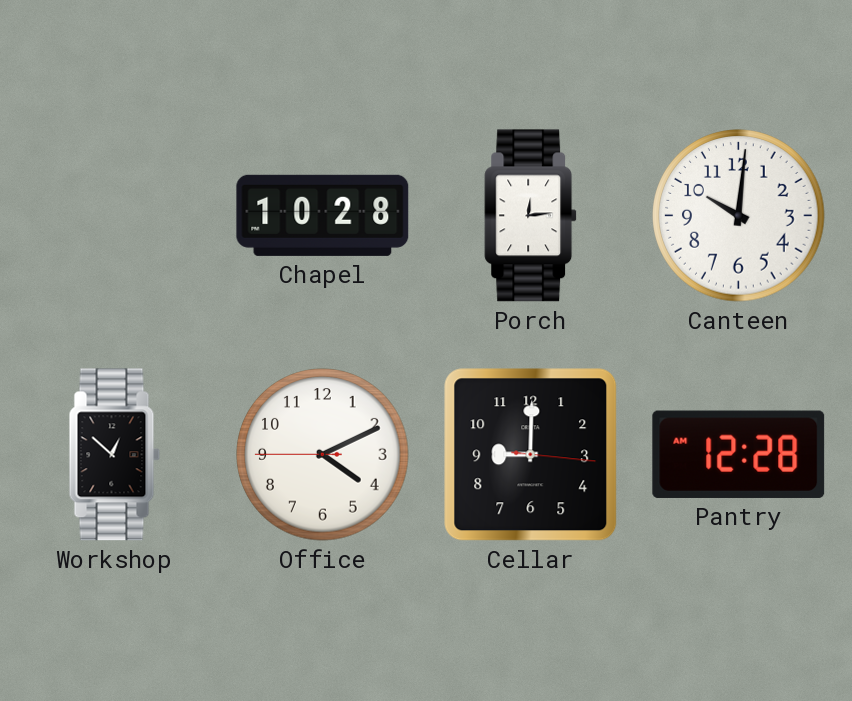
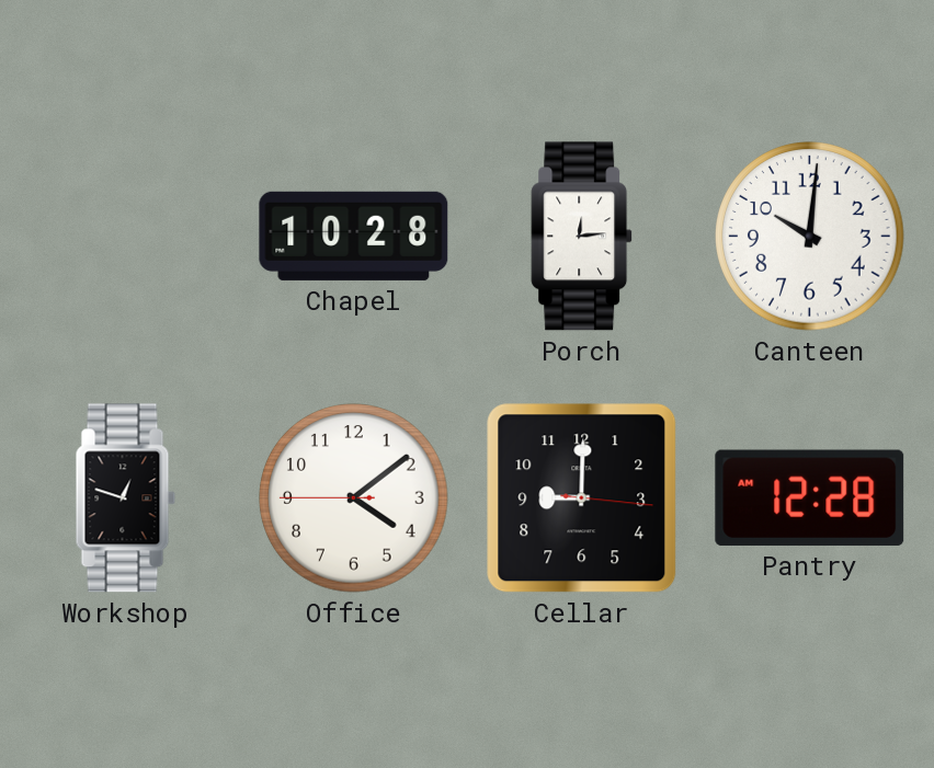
Workshop: 12:52 -> 12:48
Office: 4:10 -> 4:08
